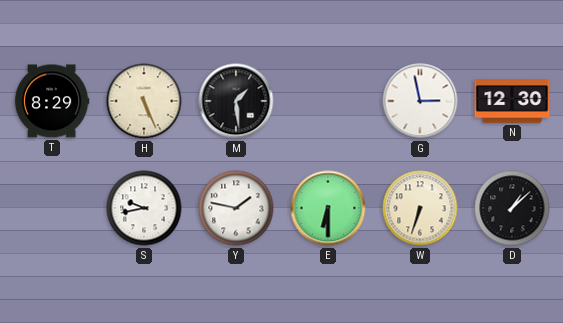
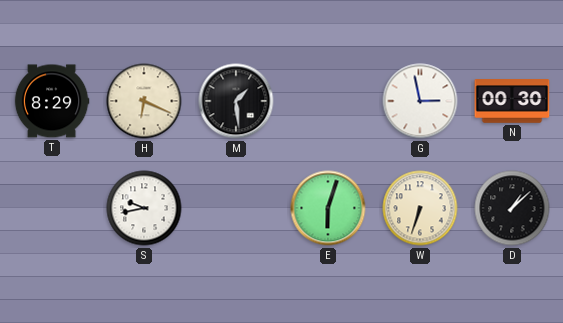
H: 5:26 -> 6:19
N: 12:30 -> 00:30
Y: 1:47 -> none
E: 6:30 -> 6:03
